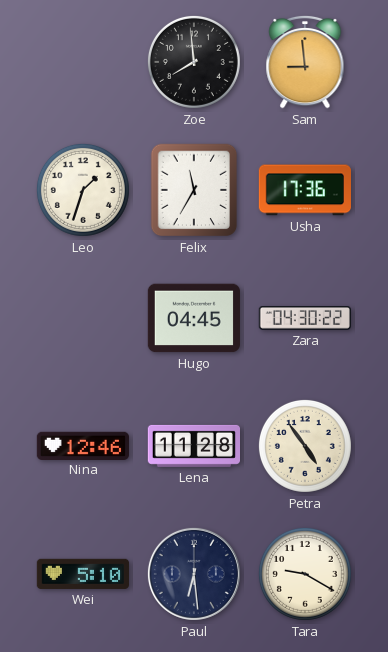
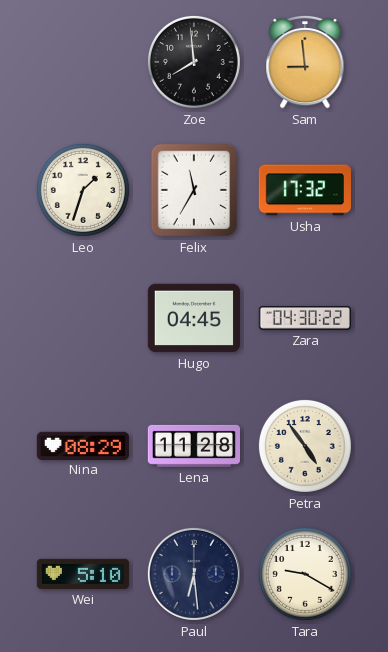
Usha: 17:36 -> 17:32
Nina: 12:46 -> 08:29
